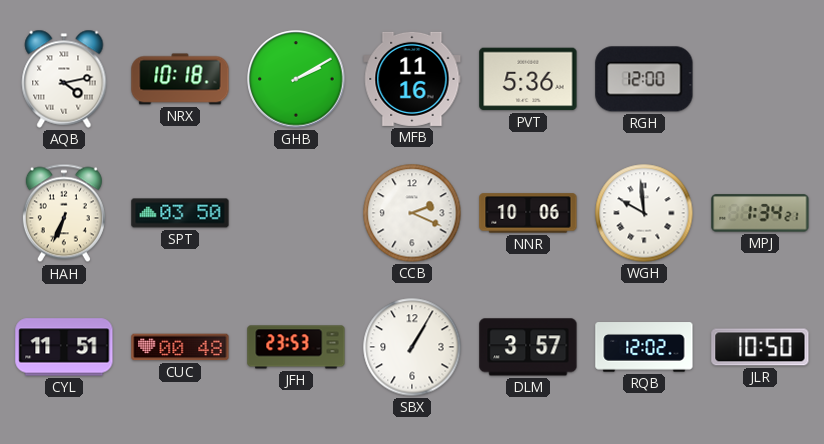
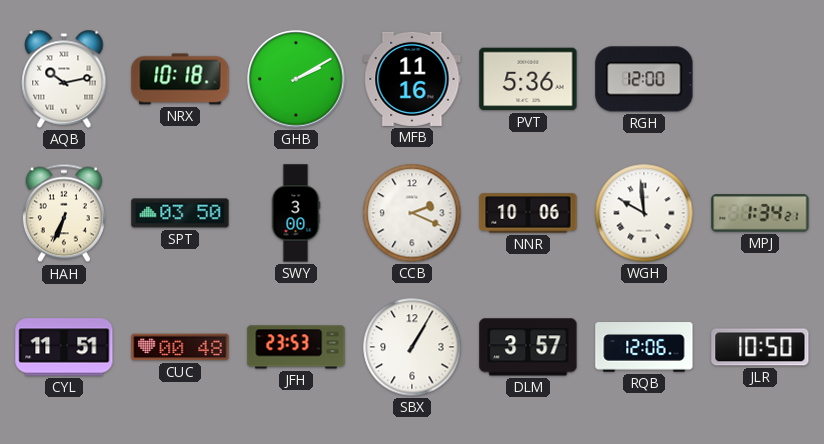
AQB: 4:13 -> 10:13
SWY: none -> 3:00
RQB: 12:02 -> 12:06
